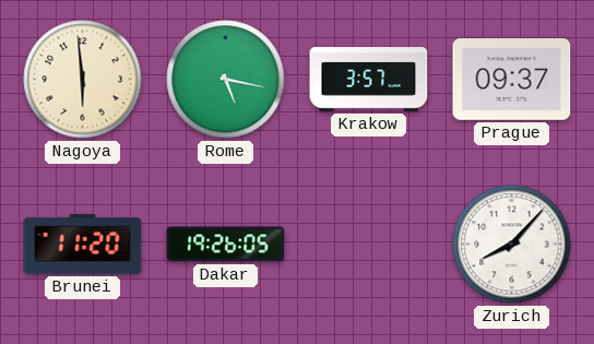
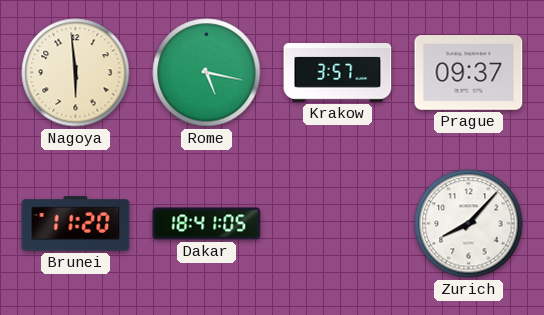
Dakar: 19:26 -> 18:41
